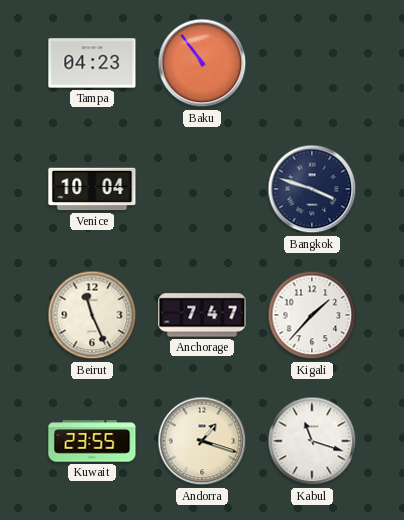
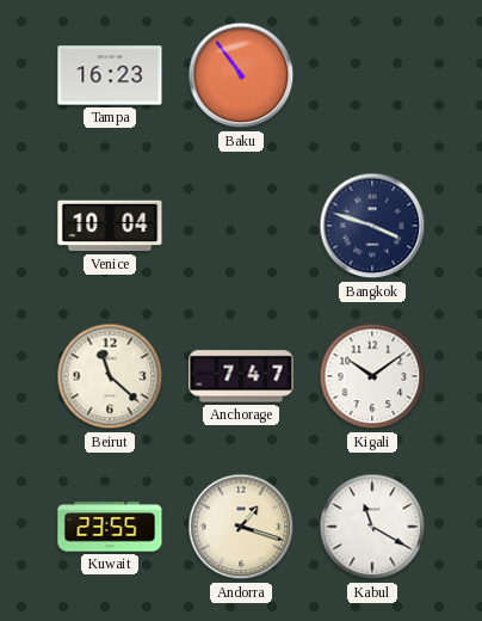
Tampa: 04:23 -> 16:23
Beirut: 11:26 -> 11:22
Kigali: 1:37 -> 10:09
Kabul: 11:18 -> 11:20
